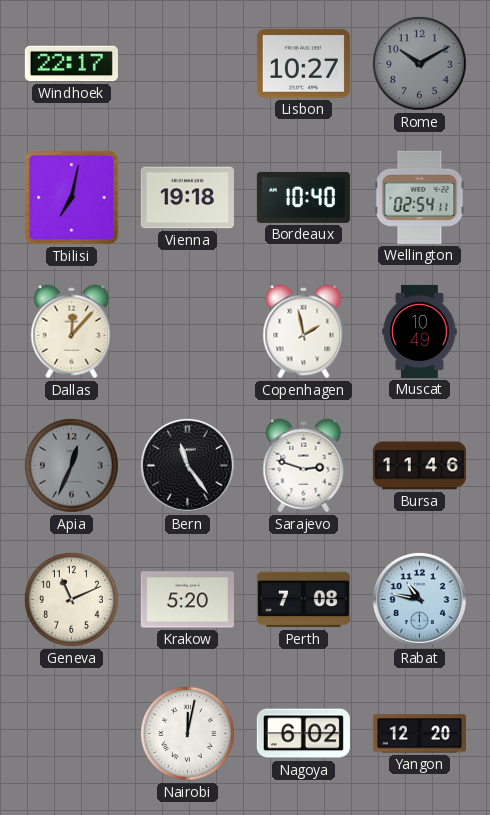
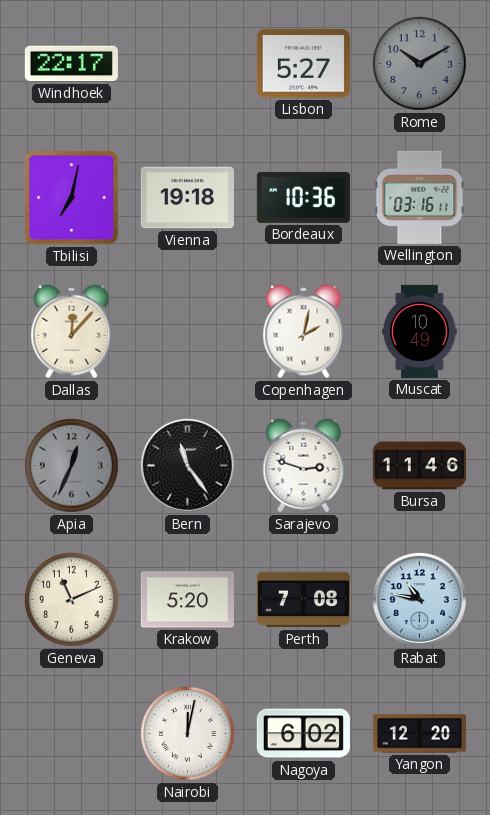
Lisbon: 10:27 -> 5:27
Bordeaux: 10:40 -> 10:36
Wellington: 02:54 -> 03:16
Copenhagen: 1:58 -> 2:02
